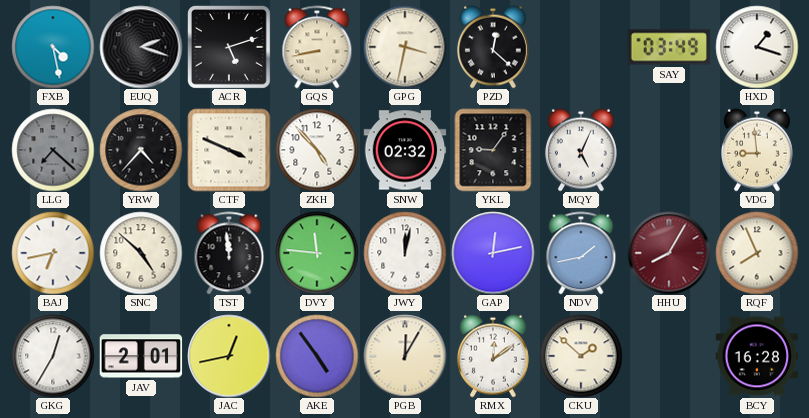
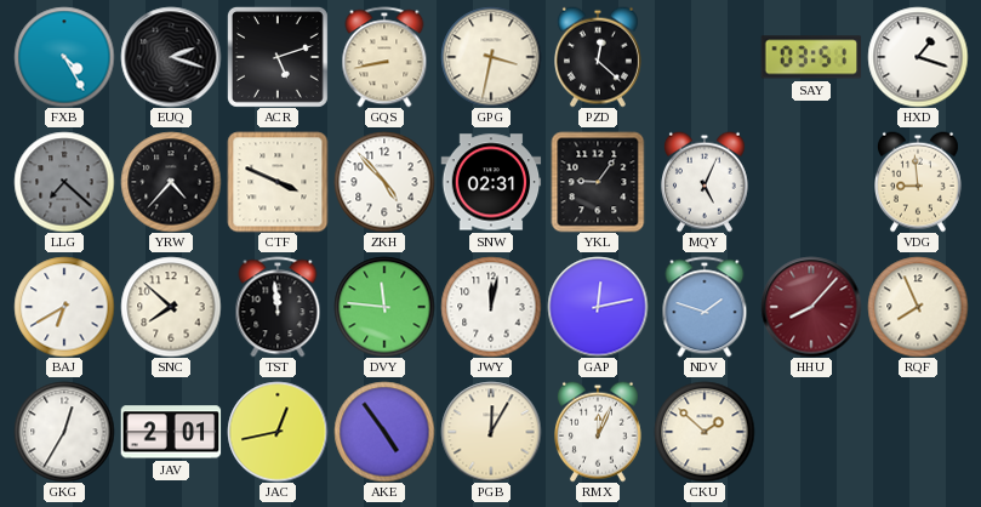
FXB: 4:28 -> 4:25
SAY: 03:49 -> 03:51
SNW: 02:32 -> 02:31
BAJ: 6:43 -> 6:40
SNC: 4:52 -> 7:52
NDV: 1:43 -> 1:48
HHU: 8:05 -> 8:07
RMX: 12:09 -> 12:04
BCY: 16:28 -> none
